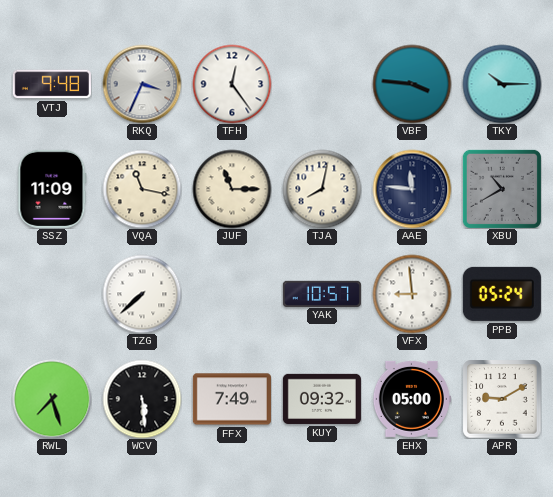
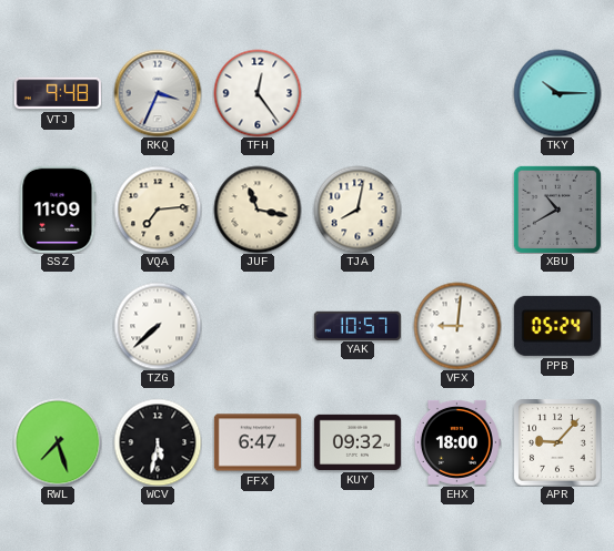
VBF: 3:46 -> none
VQA: 11:17 -> 7:14
JUF: 11:15 -> 11:17
AAE: 11:46 -> none
VFX: 8:59 -> 9:01
WCV: 5:29 -> 5:32
FFX: 7:49 -> 6:47
EHX: 05:00 -> 18:00
APR: 9:10 -> 9:07
